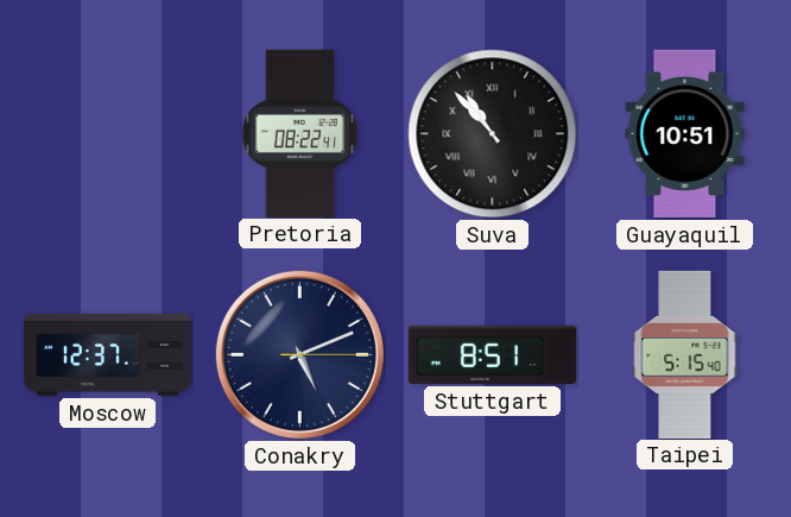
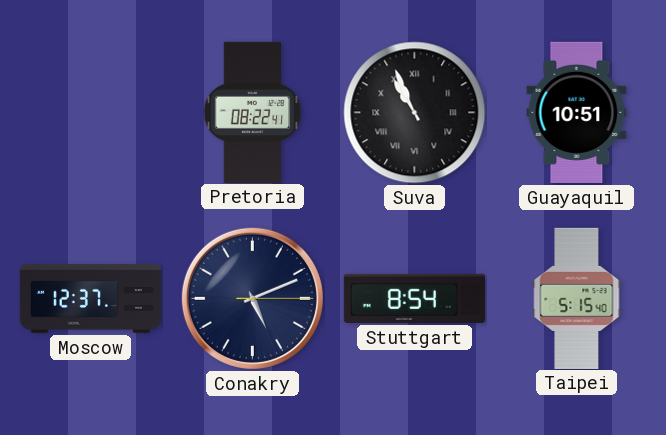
Suva: 10:53 -> 10:56
Stuttgart: 8:51 -> 8:54
